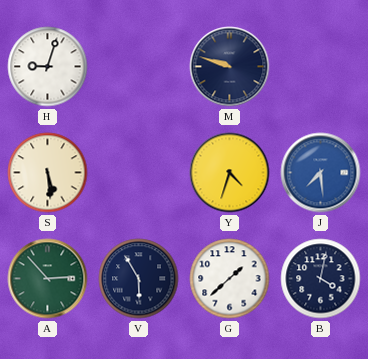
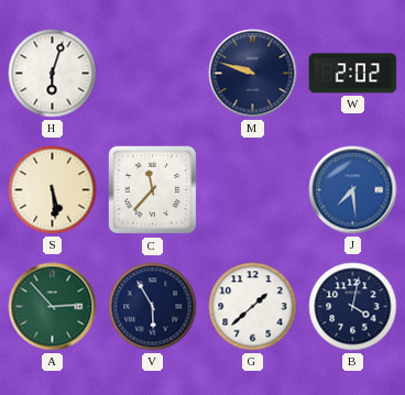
H: 9:03 -> 6:03
W: none -> 2:02
C: none -> 11:37
Y: 4:33 -> none
